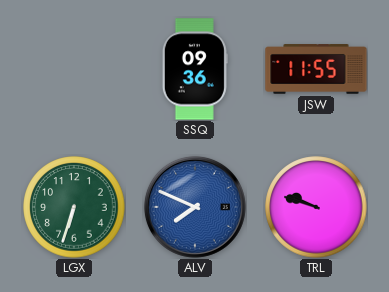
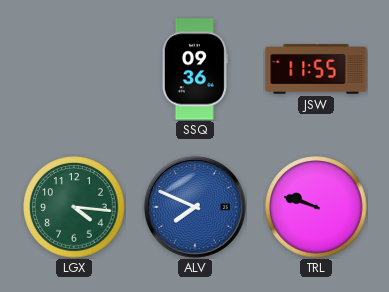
LGX: 6:33 -> 4:16
